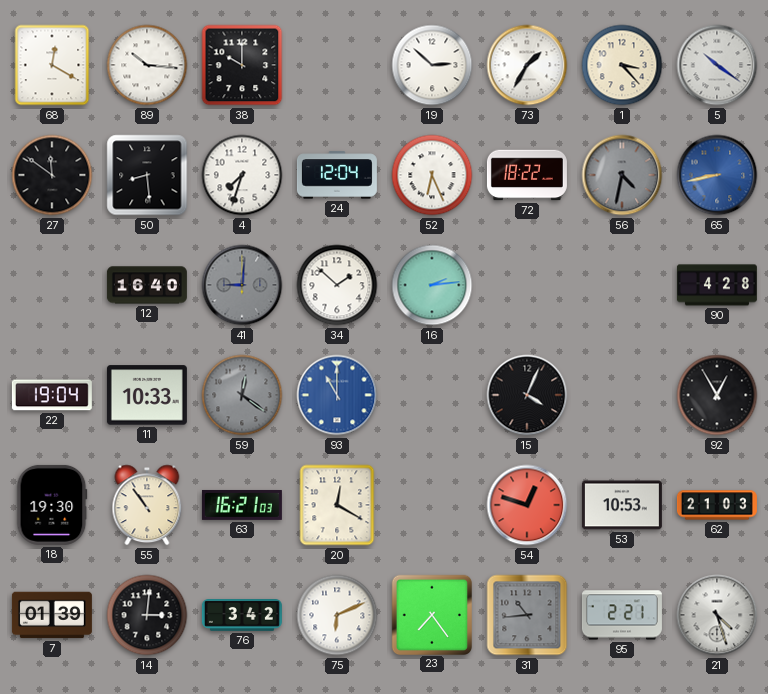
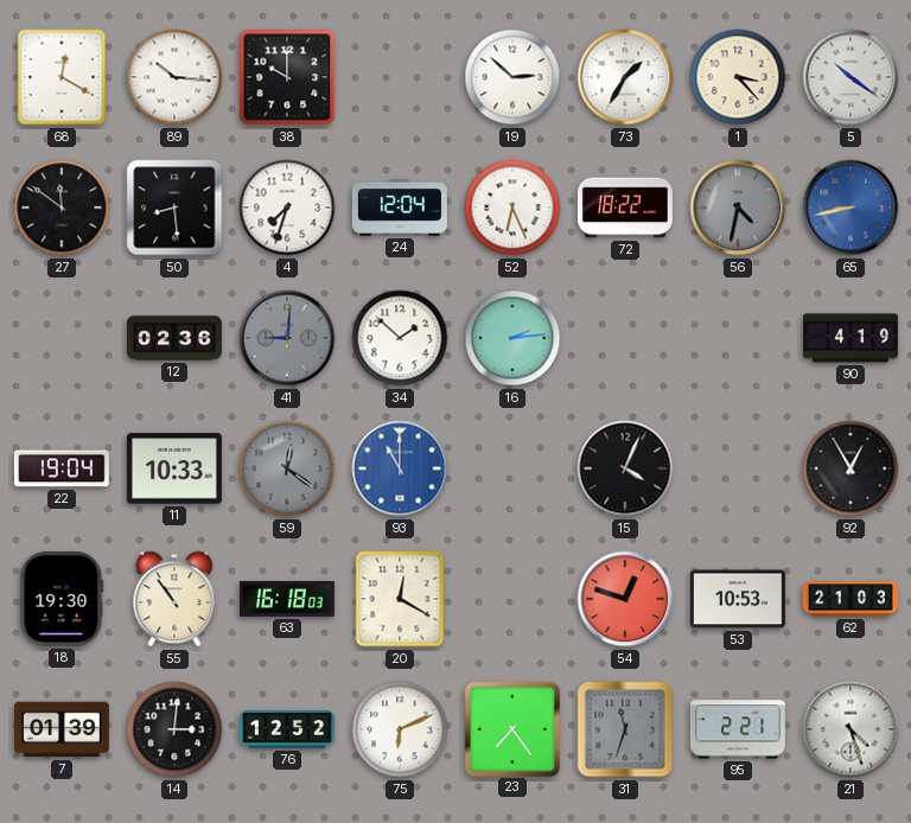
12: 16:40 -> 02:36
90: 4:28 -> 4:19
63: 16:21 -> 16:18
76: 3:42 -> 12:52
31: 10:44 -> 11:33
